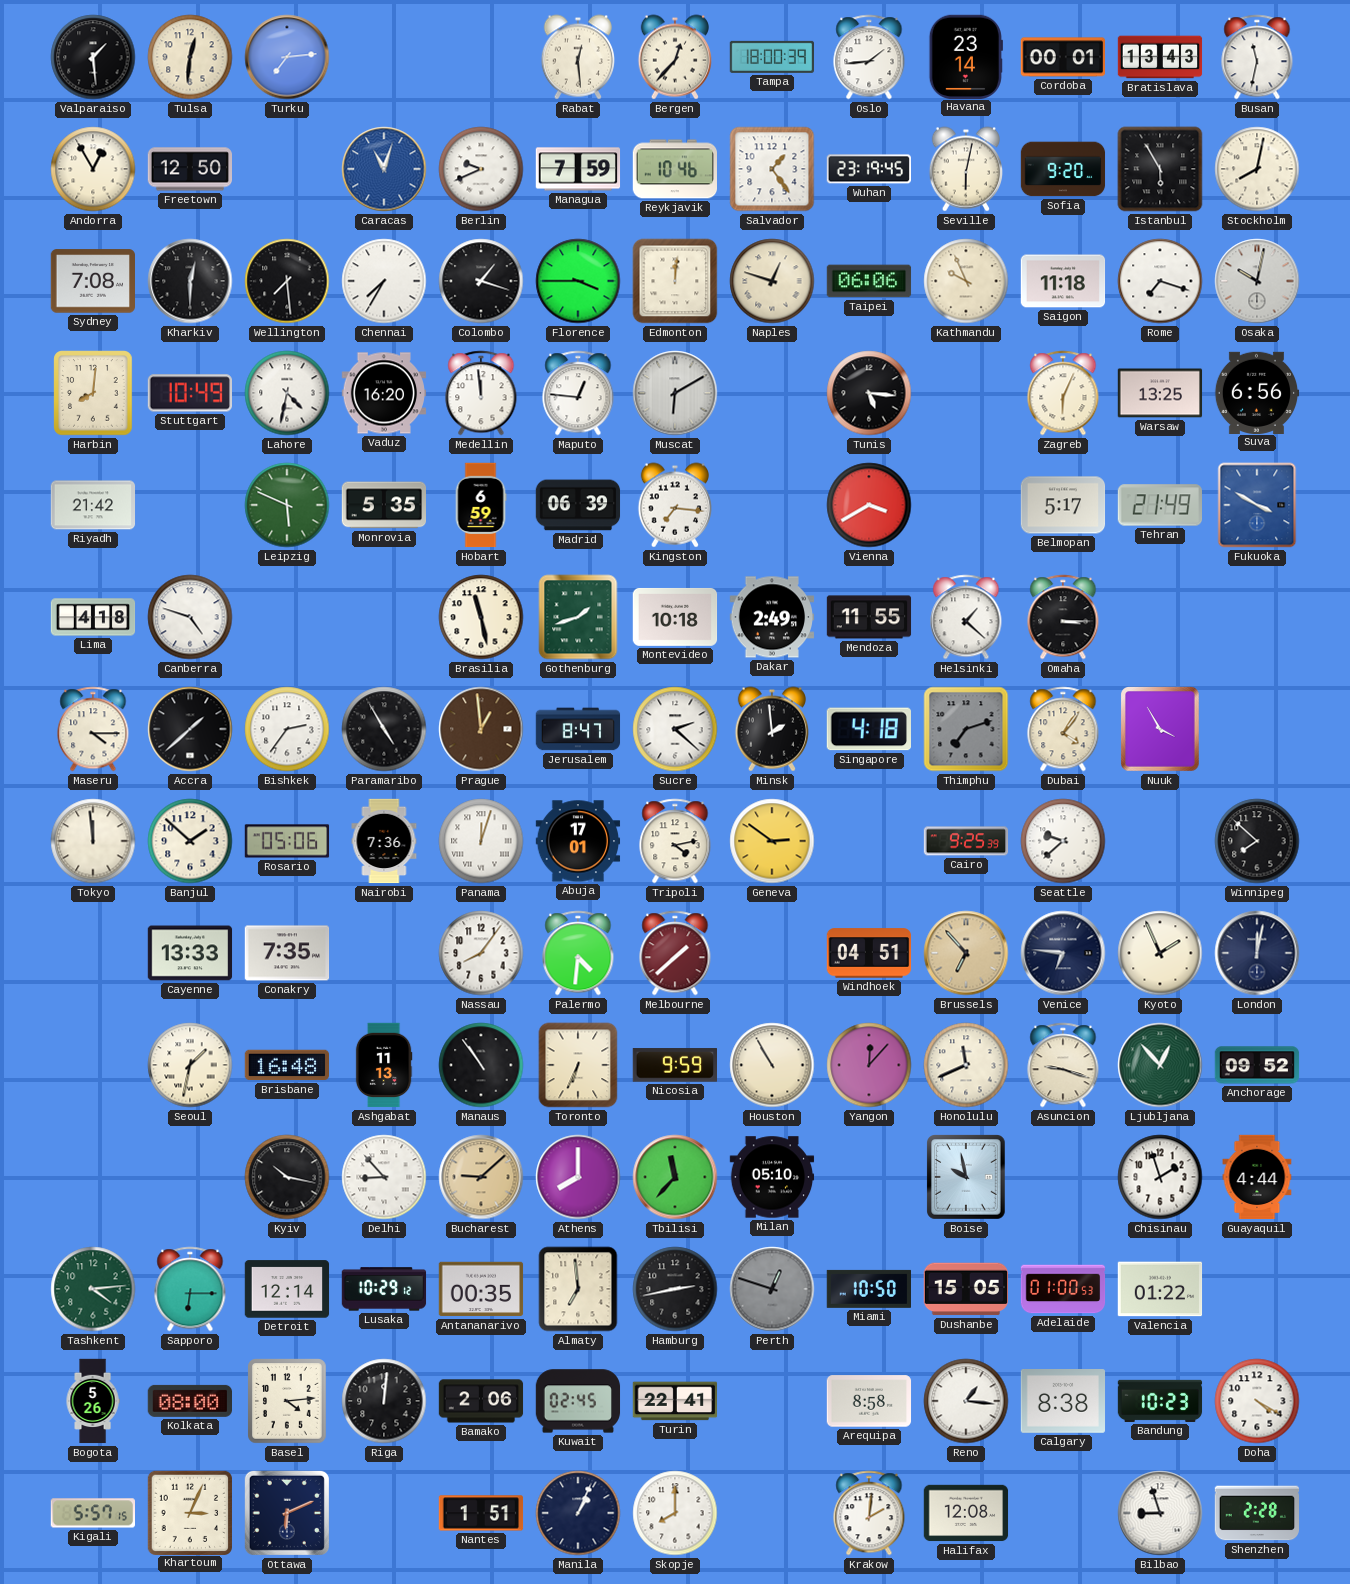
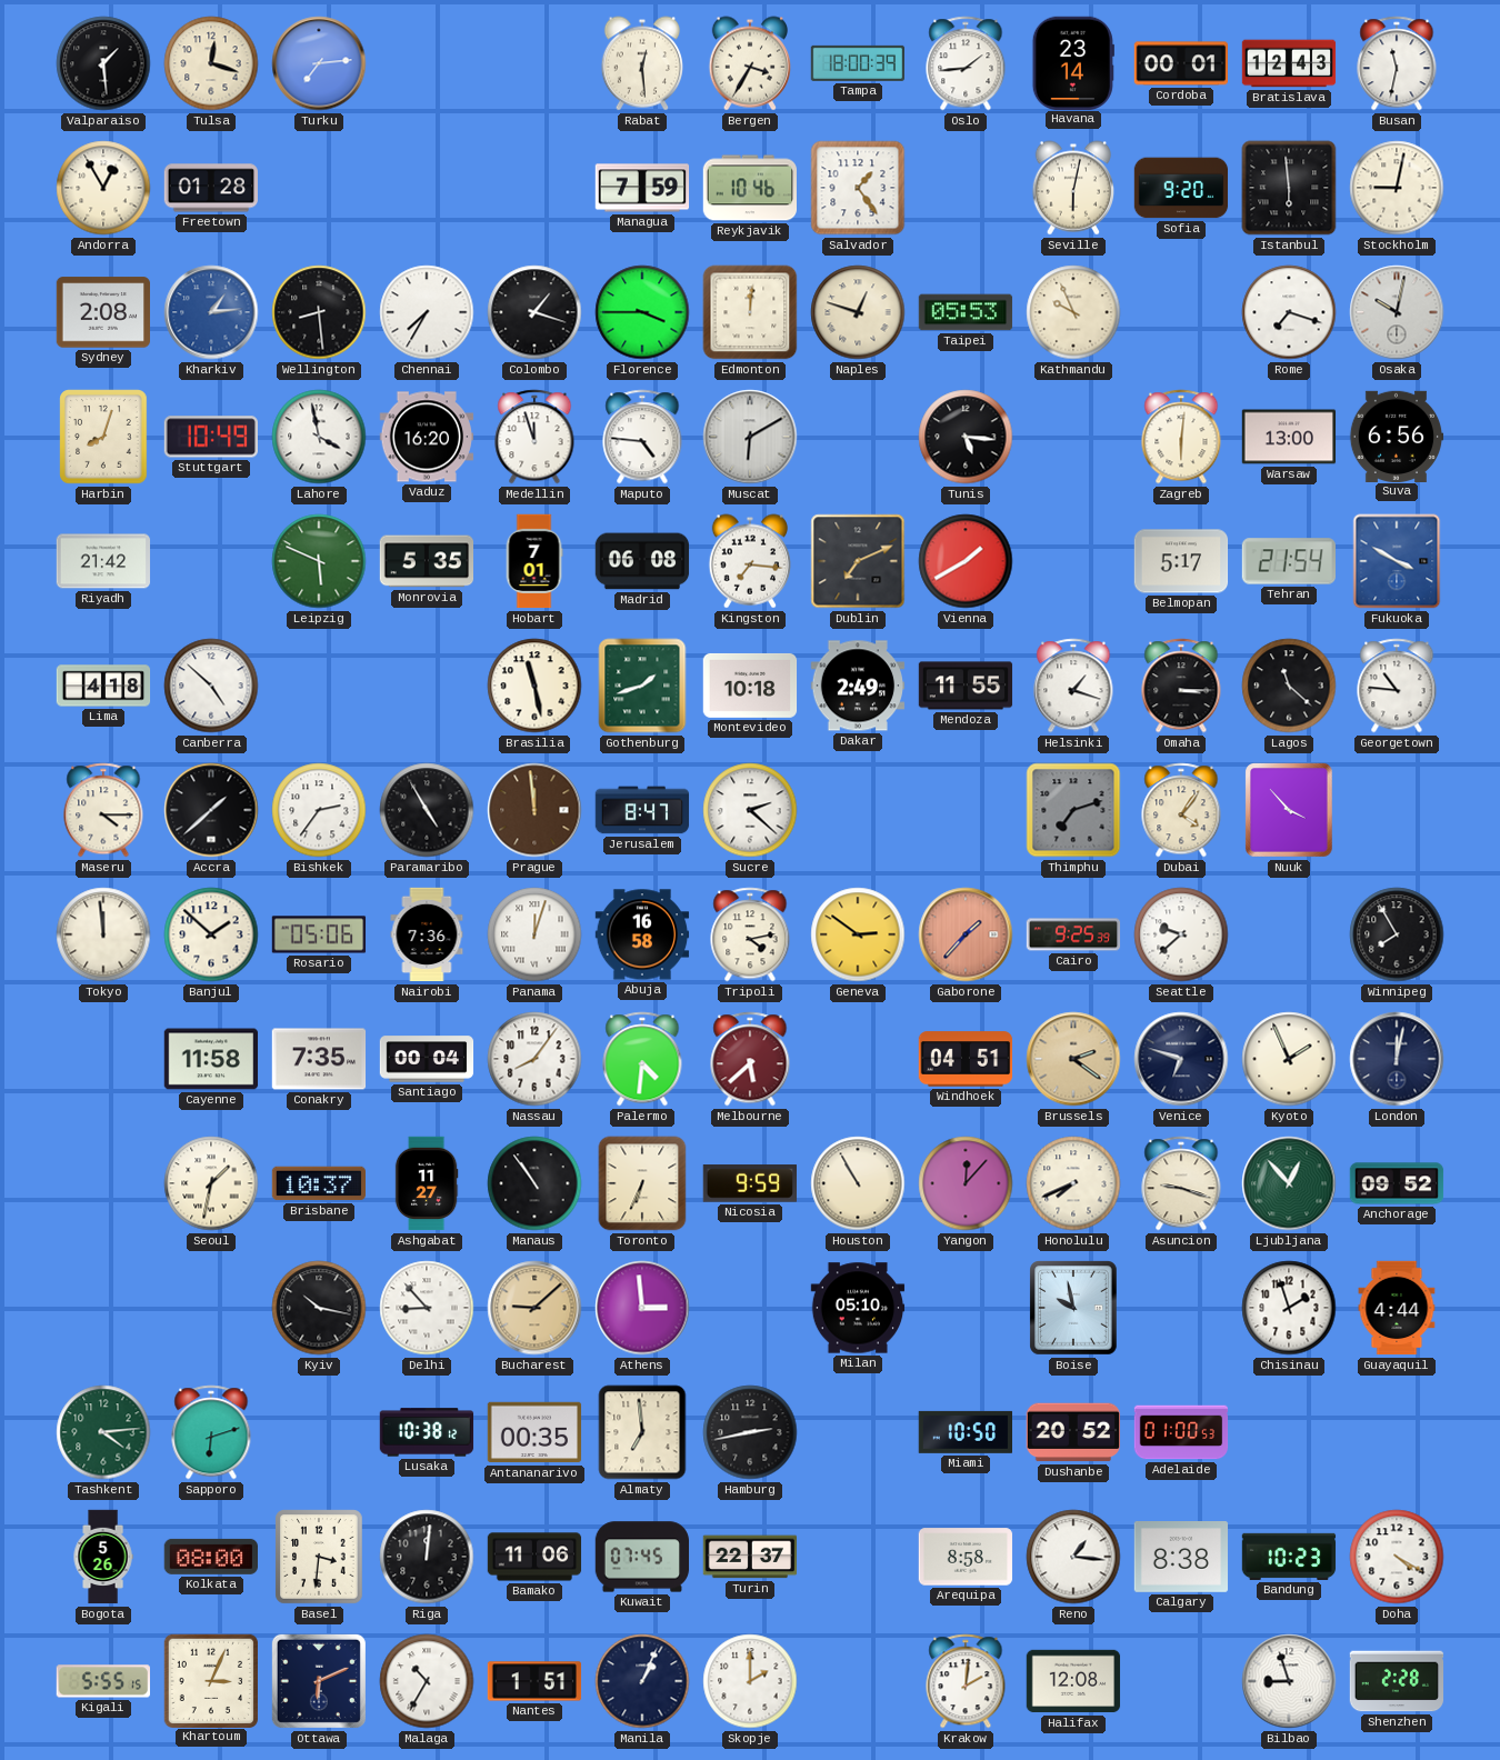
Tulsa: 12:31 -> 12:18
Bergen: 12:37 -> 3:35
Bratislava: 13:43 -> 12:43
Freetown: 12:50 -> 01:28
Caracas: 11:03 -> none
Berlin: 9:41 -> none
Wuhan: 23:19 -> none
Istanbul: 5:55 -> 5:59
Stockholm: 8:02 -> 9:02
Sydney: 7:08 -> 2:08
Kharkiv: 12:30 -> 1:14
Kharkiv dial: black -> blue
Wellington: 7:29 -> 8:29
Taipei: 06:06 -> 05:53
Saigon: 11:18 -> none
Harbin: 8:01 -> 8:03
Lahore: 4:32 -> 3:58
Medellin: 11:59 -> 11:57
Maputo: 12:46 -> 4:46
Zagreb: 6:04 -> 6:01
Warsaw: 13:25 -> 13:00
Hobart: 6:59 -> 7:01
Madrid: 06:39 -> 06:08
Dublin: none -> 7:11
Vienna: 3:40 -> 1:40
Tehran: 21:49 -> 21:54
Canberra: 4:48 -> 4:52
Helsinki: 1:22 -> 1:18
Lagos: none -> 11:22
Georgetown: none -> 10:46
Prague: 12:59 -> 11:59
Minsk: 1:59 -> none
Singapore: 4:18 -> none
Nuuk: 3:55 -> 3:53
Abuja: 17:01 -> 16:58
Gaborone: none -> 1:37
Winnipeg: 7:52 -> 7:55
Cayenne: 13:33 -> 11:58
Santiago: none -> 00:04
Melbourne: 1:38 -> 5:38
Brussels: 6:53 -> 2:21
Venice: 6:46 -> 6:48
Brisbane: 16:48 -> 10:37
Ashgabat: 11:13 -> 11:27
Honolulu: 11:41 -> 7:41
Athens: 8:00 -> 2:59
Tbilisi: 11:37 -> none
Sapporo: 6:15 -> 6:12
Detroit: 12:14 -> none
Lusaka: 10:29 -> 10:38
Perth: 12:48 -> none
Dushanbe: 15:05 -> 20:52
Valencia: 01:22 -> none
Basel: 4:14 -> 3:31
Bamako: 2:06 -> 11:06
Kuwait: 02:45 -> 07:45
Turin: 22:41 -> 22:37
Kigali: 5:57 -> 5:55
Malaga: none -> 10:35
Skopje: 8:00 -> 2:00
